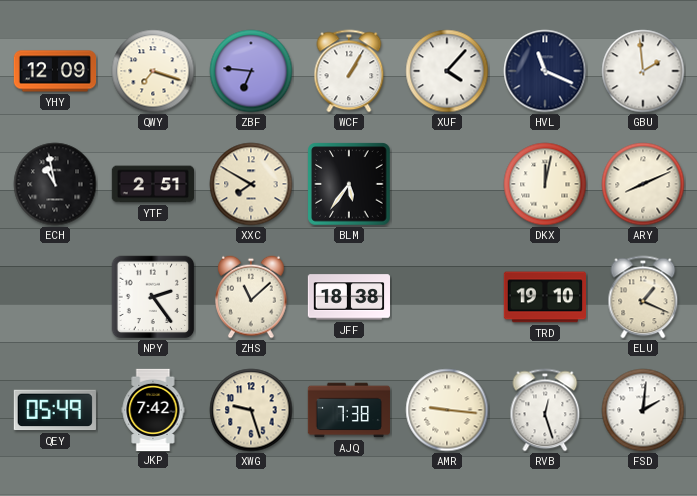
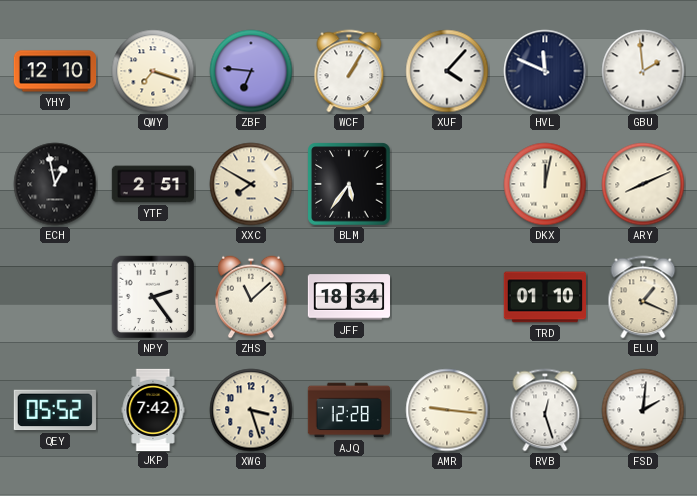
YHY: 12:09 -> 12:10
HVL: 11:19 -> 11:49
ECH: 10:58 -> 12:58
JFF: 18:38 -> 18:34
TRD: 19:10 -> 01:10
QEY: 05:49 -> 05:52
XWG: 9:27 -> 3:27
AJQ: 7:38 -> 12:28
